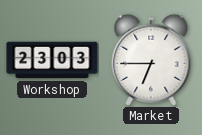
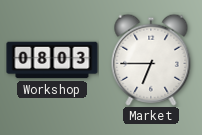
Workshop: 23:03 -> 08:03
